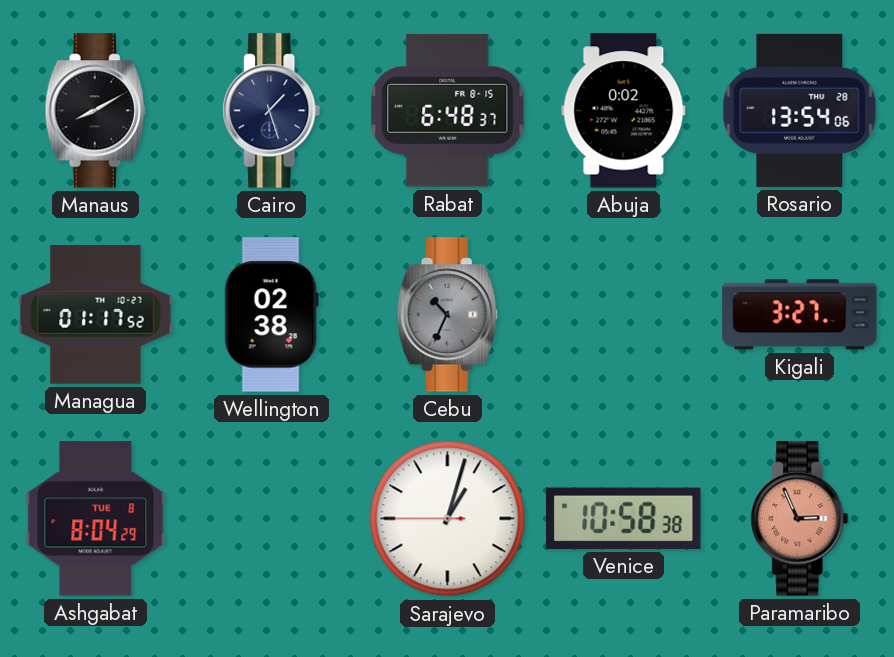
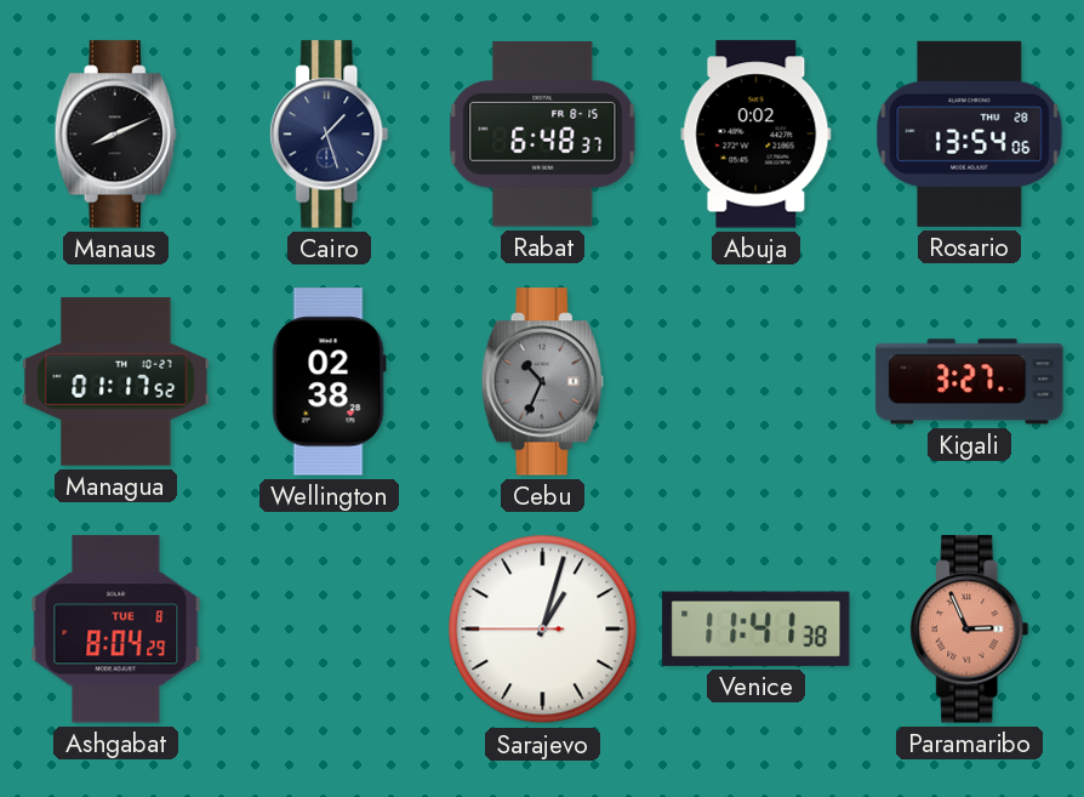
Manaus: 8:10 -> 8:11
Venice: 10:58 -> 11:41
